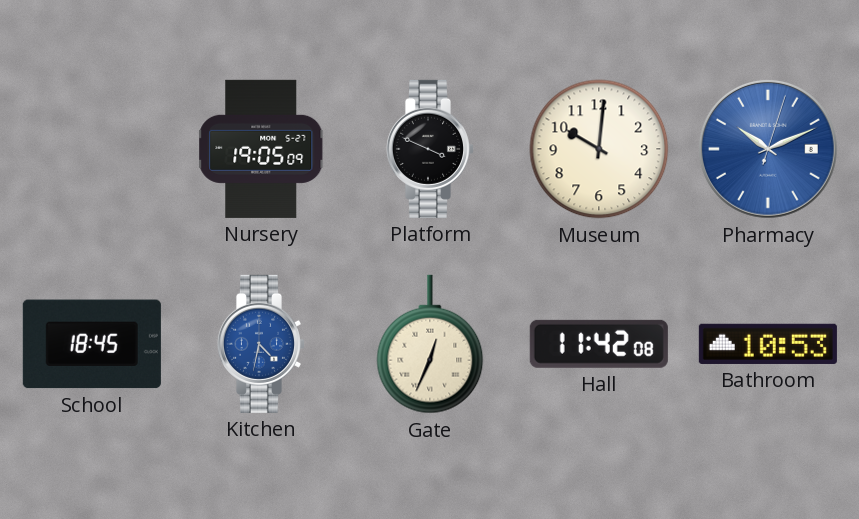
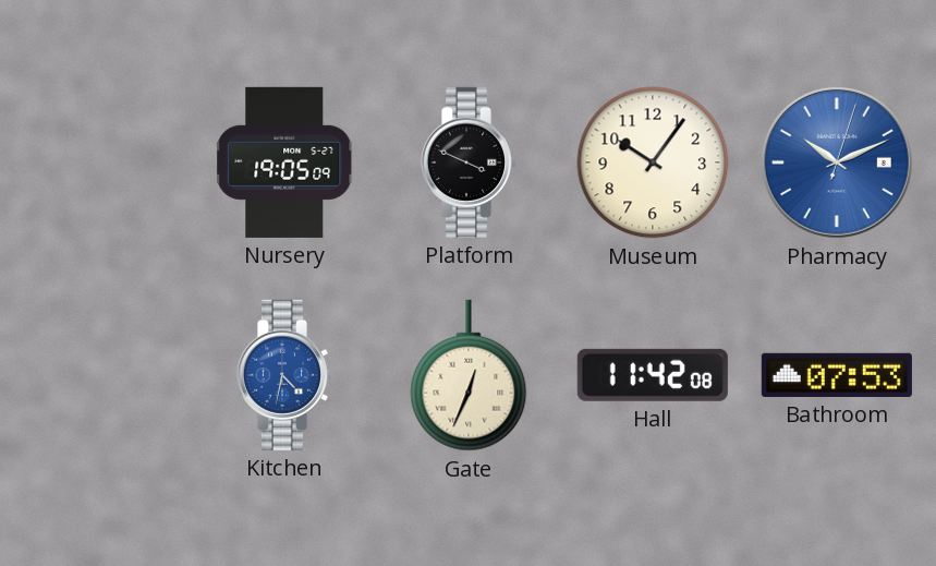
Museum: 10:01 -> 10:06
School: 18:45 -> none
Bathroom: 10:53 -> 07:53
